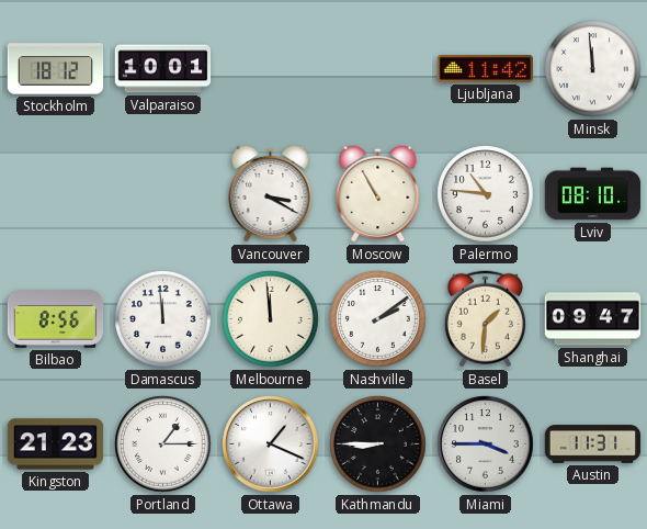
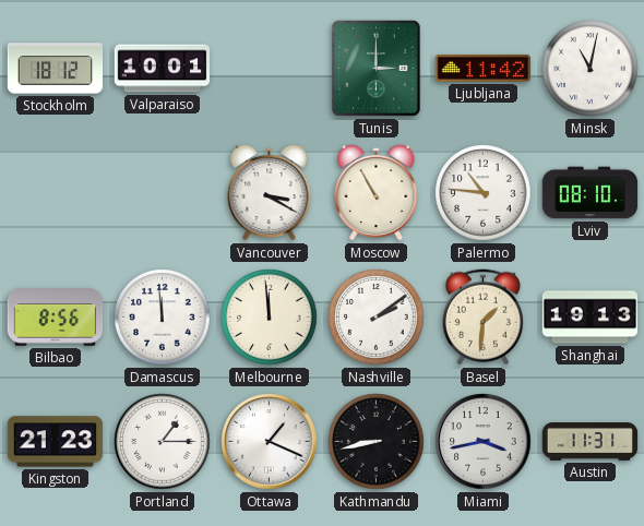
Tunis: none -> 3:00
Minsk: 11:59 -> 11:02
Shanghai: 09:47 -> 19:13
Kathmandu: 8:45 -> 8:43
Miami: 3:45 -> 3:43
